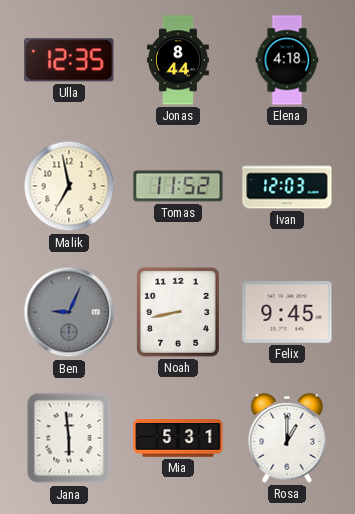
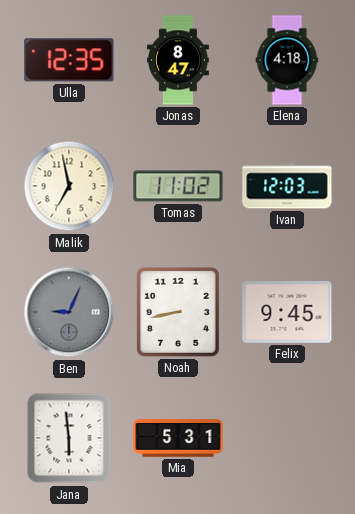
Jonas: 8:44 -> 8:47
Tomas: 11:52 -> 11:02
Rosa: 1:00 -> none
